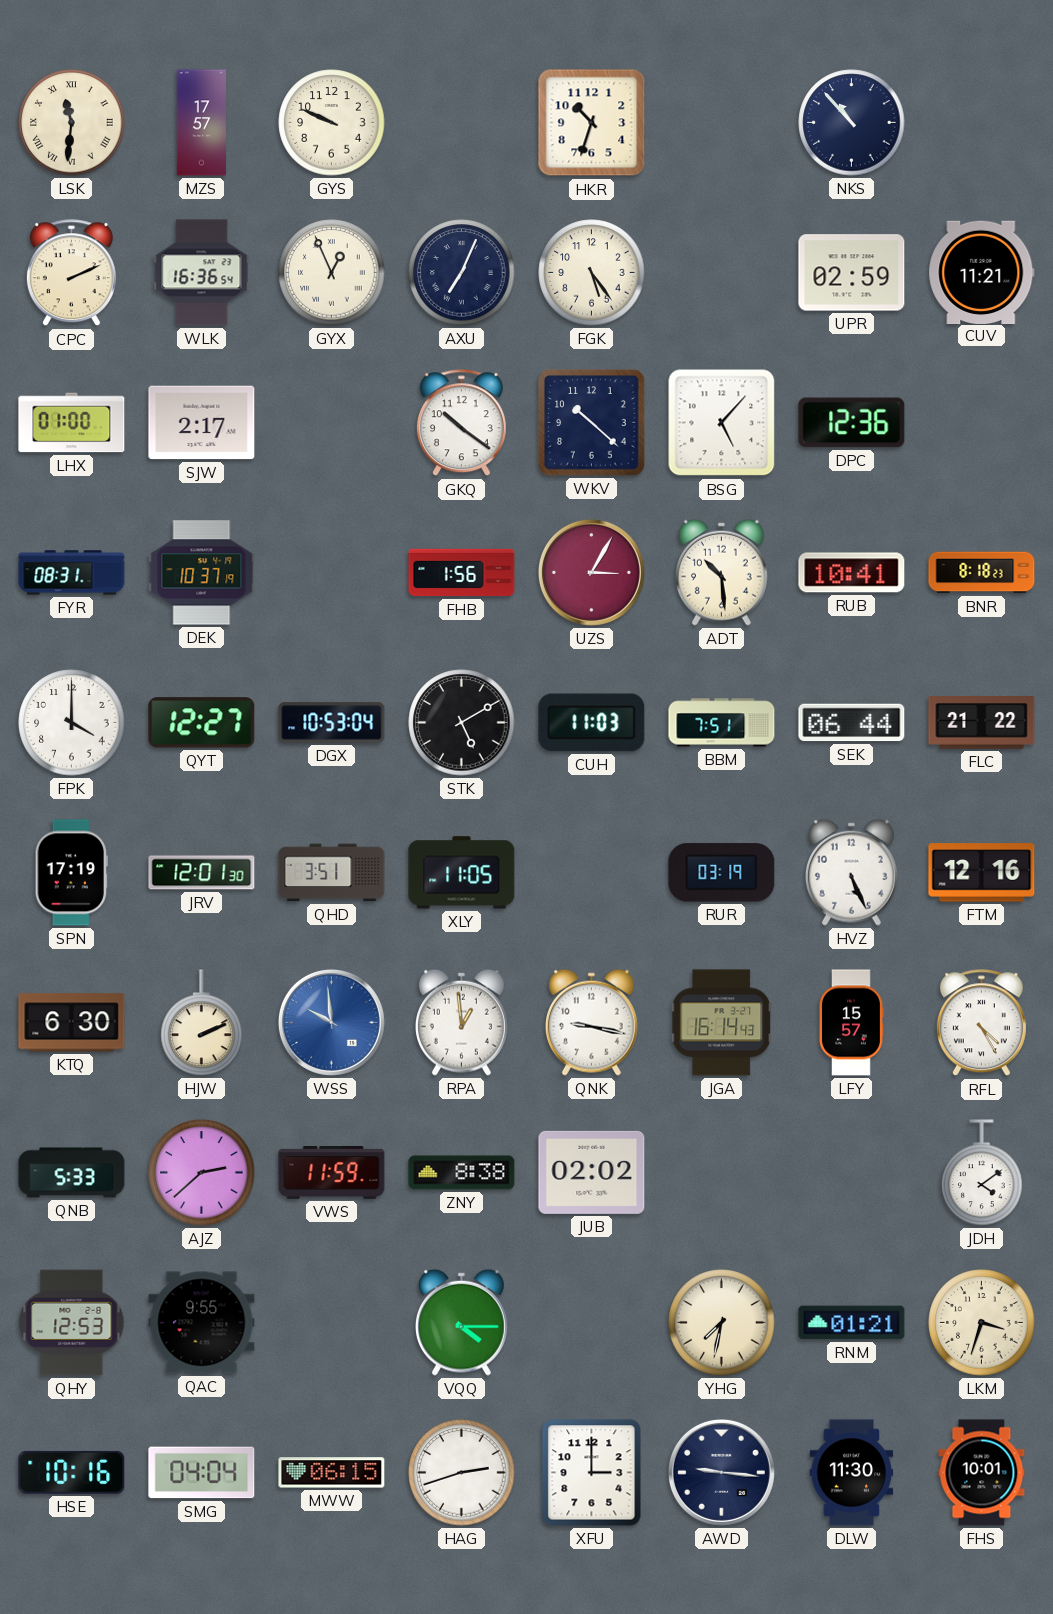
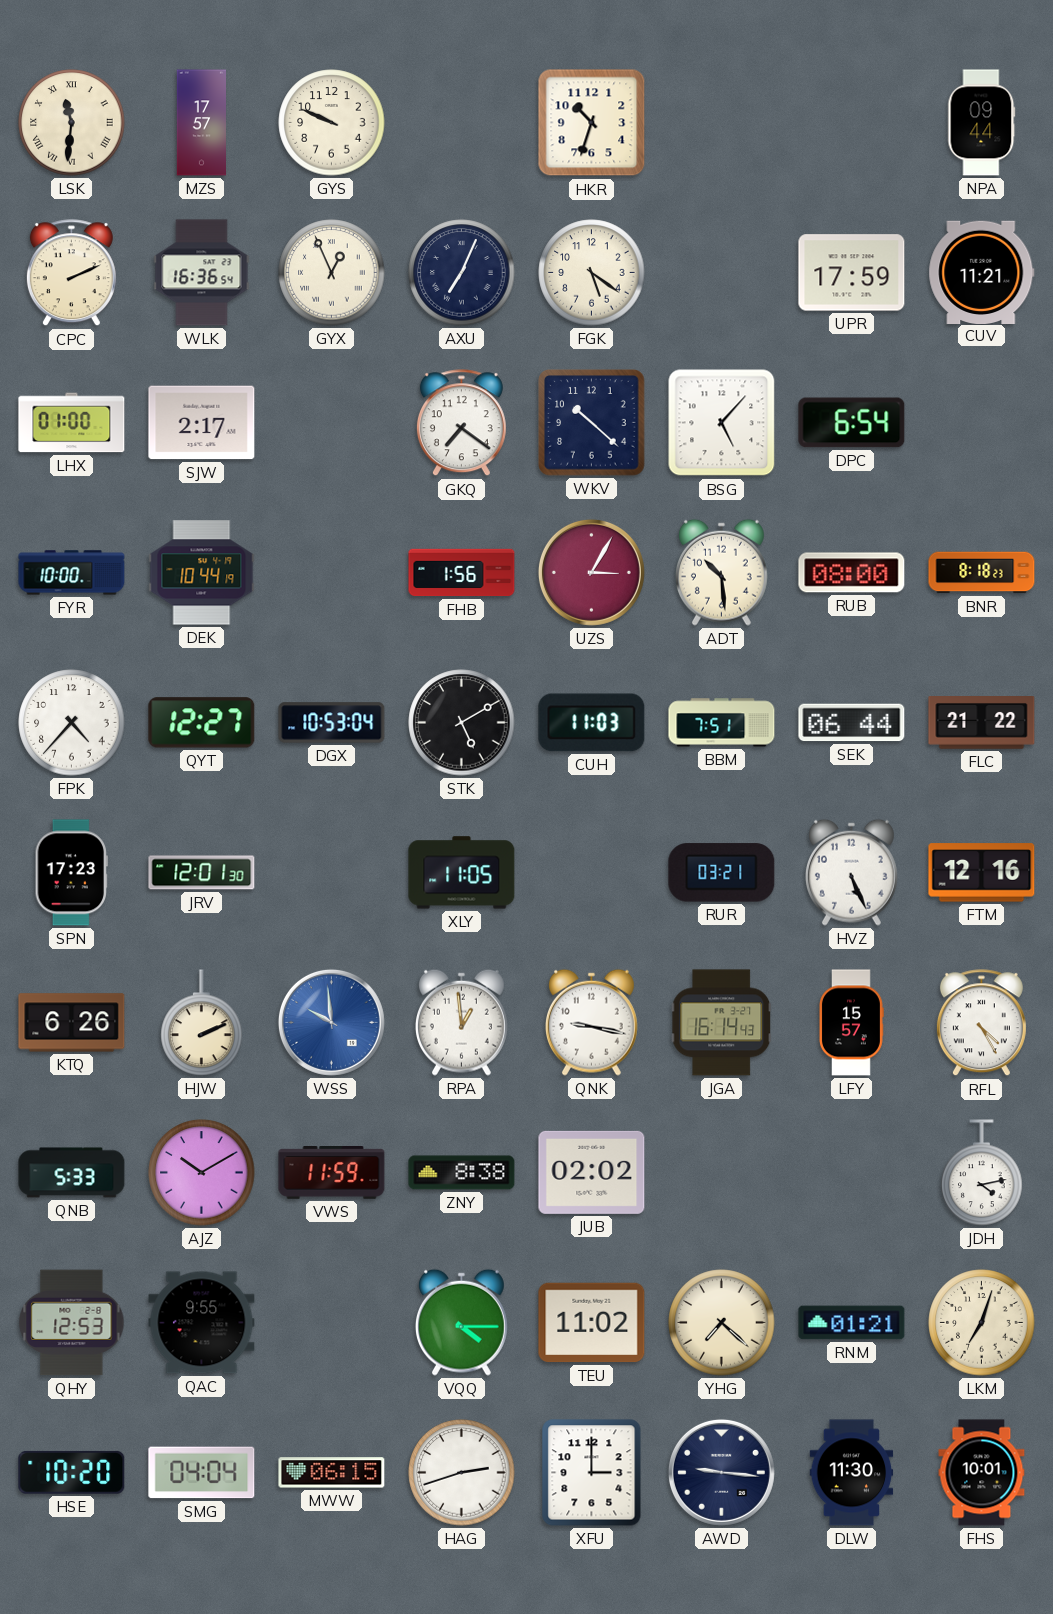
NKS: 10:53 -> none
NPA: none -> 09:44
FGK: 5:24 -> 5:21
UPR: 02:59 -> 17:59
GKQ: 10:21 -> 7:21
DPC: 12:36 -> 6:54
FYR: 08:31 -> 10:00
DEK: 10:37 -> 10:44
RUB: 10:41 -> 08:00
FPK: 4:00 -> 4:37
SPN: 17:19 -> 17:23
QHD: 3:51 -> none
RUR: 03:19 -> 03:21
KTQ: 6:30 -> 6:26
AJZ: 2:38 -> 10:10
JDH: 4:09 -> 4:13
TEU: none -> 11:02
YHG: 7:32 -> 7:22
LKM: 3:33 -> 7:03
HSE: 10:16 -> 10:20
